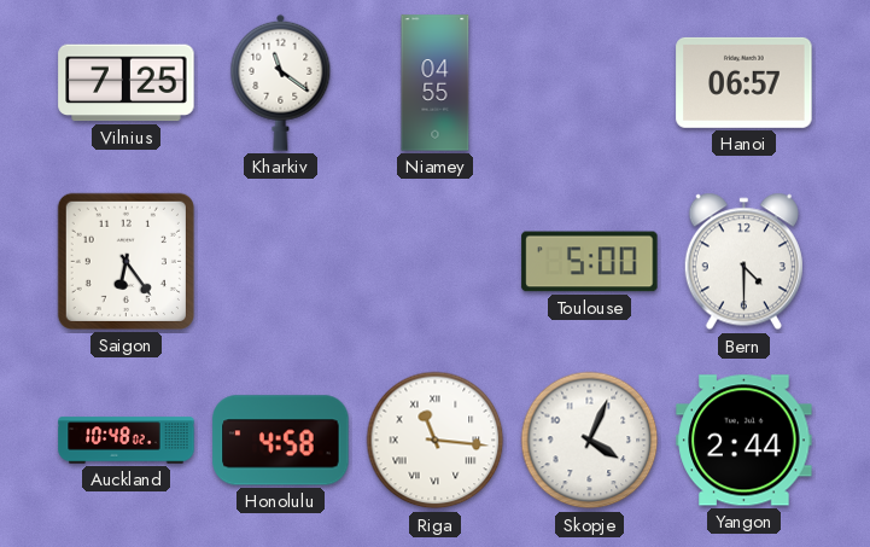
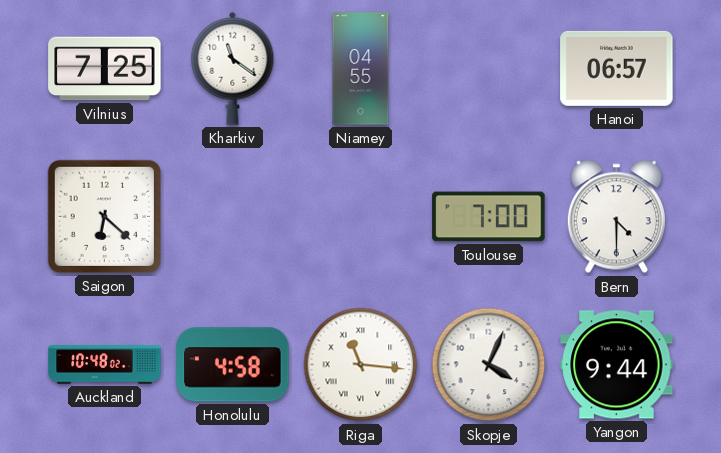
Saigon: 6:24 -> 6:22
Toulouse: 5:00 -> 7:00
Yangon: 2:44 -> 9:44
